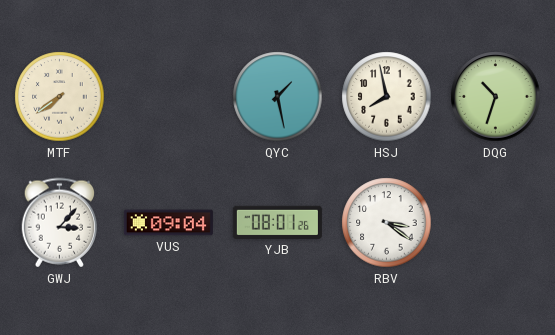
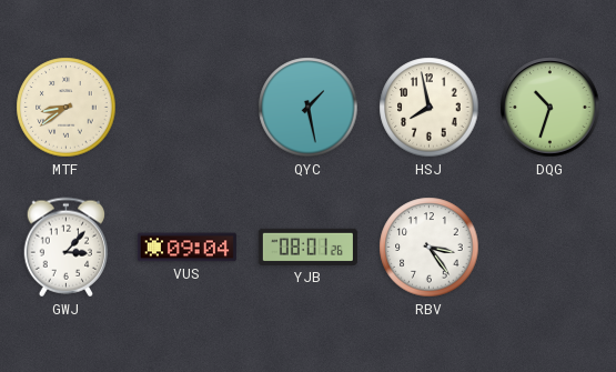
MTF: 7:39 -> 8:39
RBV: 3:21 -> 3:24
